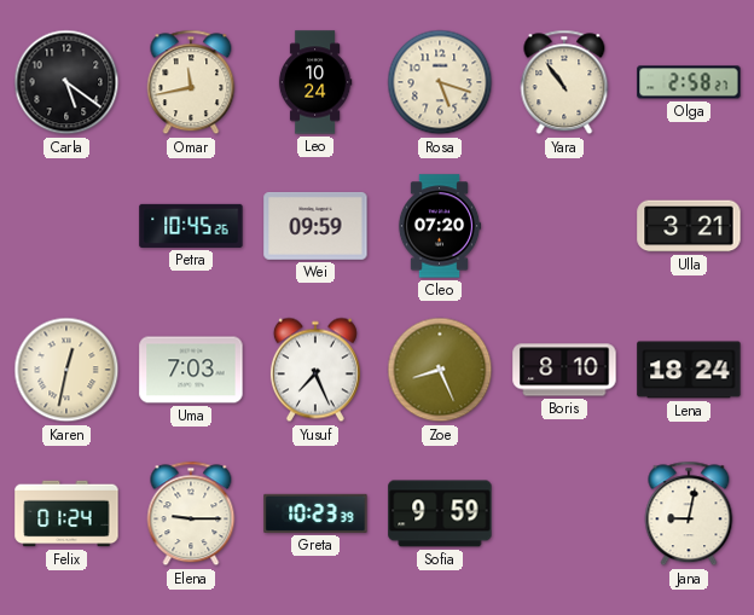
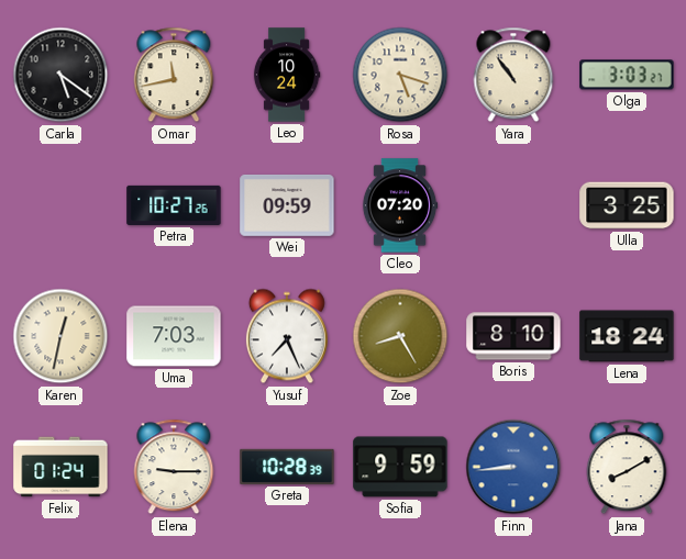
Olga: 2:58 -> 3:03
Petra: 10:45 -> 10:27
Ulla: 3:21 -> 3:25
Zoe: 8:26 -> 8:25
Greta: 10:23 -> 10:28
Finn: none -> 8:44
Jana: 9:02 -> 8:10
